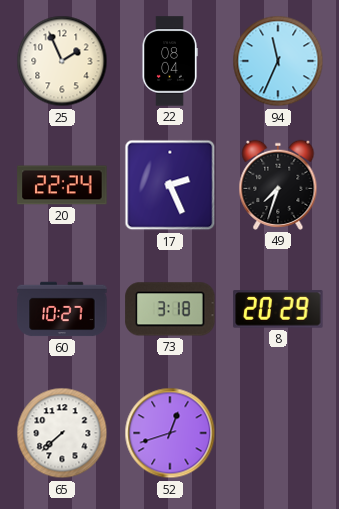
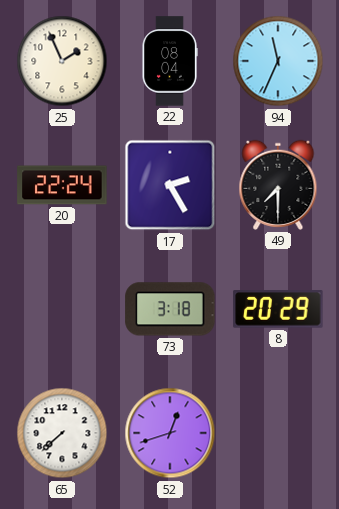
17: 2:26 -> 2:25
49: 7:33 -> 7:30
60: 10:27 -> none
